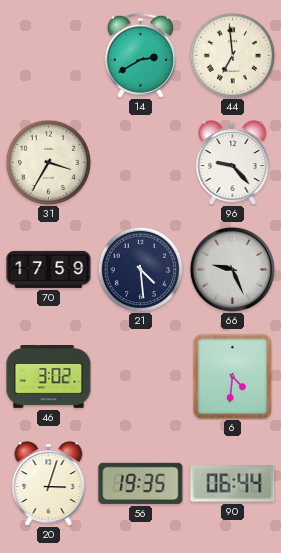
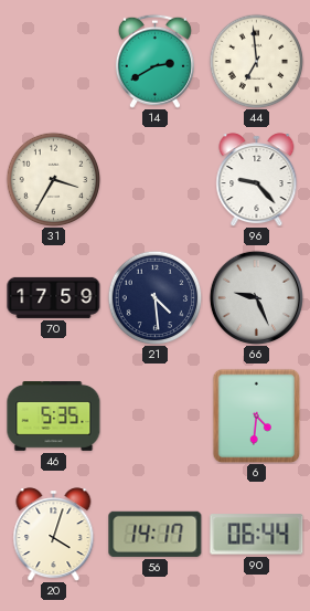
46: 3:02 -> 5:35
20: 3:03 -> 4:03
56: 19:35 -> 14:17
